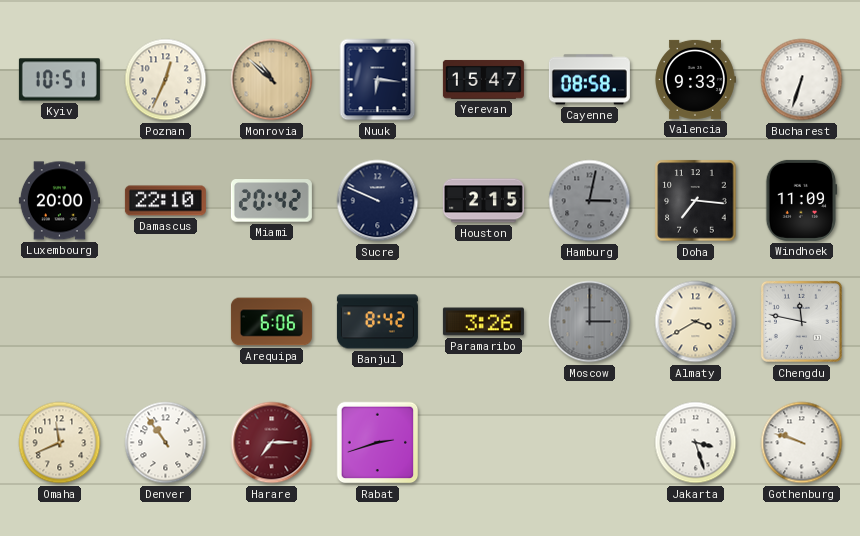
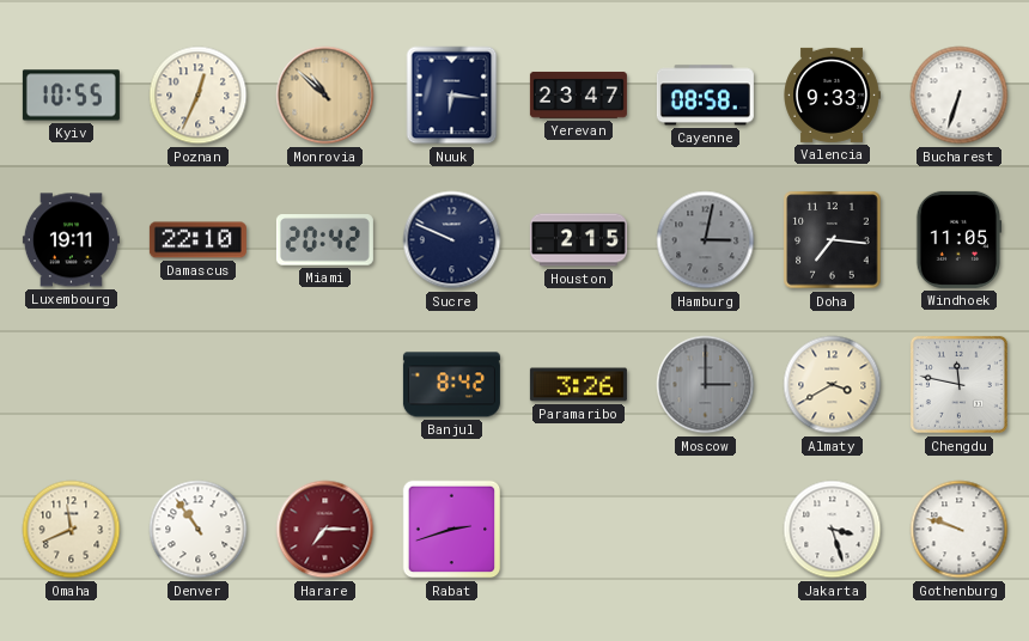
Kyiv: 10:51 -> 10:55
Yerevan: 15:47 -> 23:47
Luxembourg: 20:00 -> 19:11
Windhoek: 11:09 -> 11:05
Arequipa: 6:06 -> none
